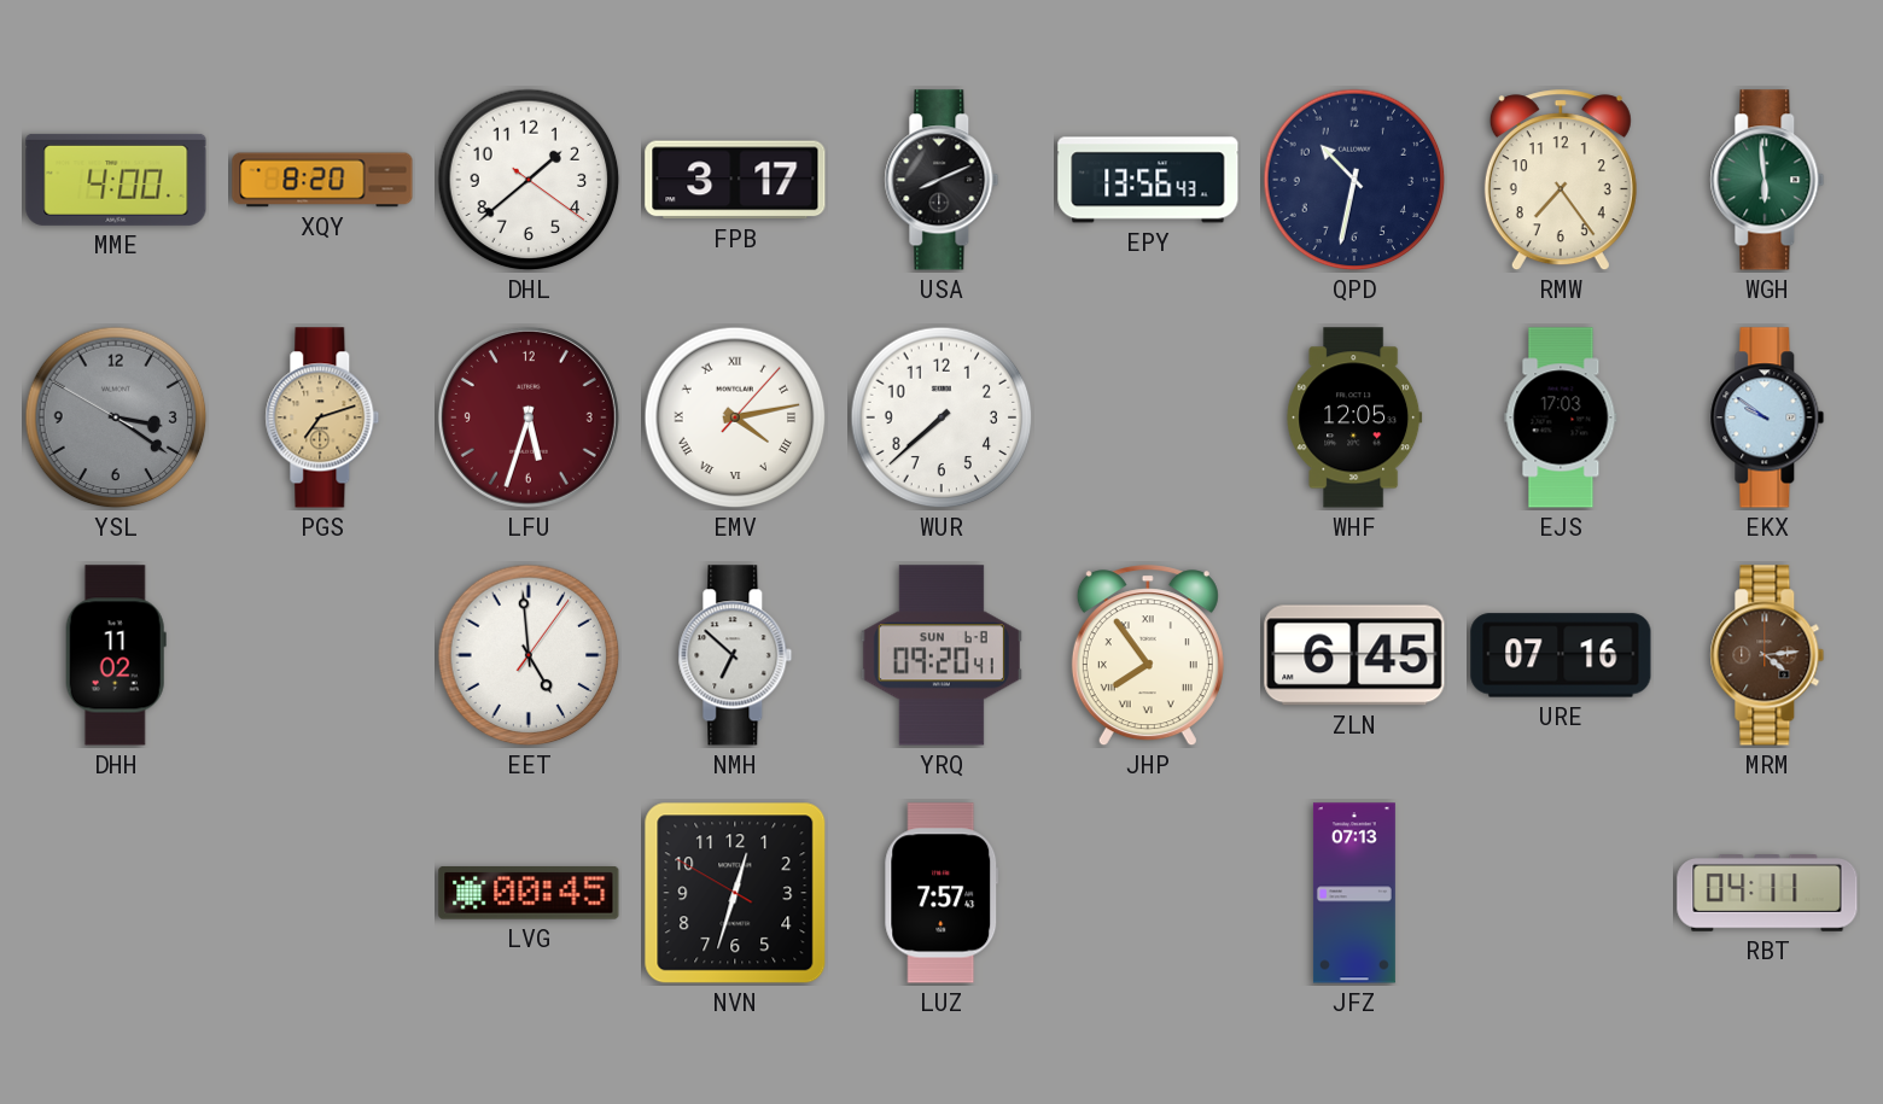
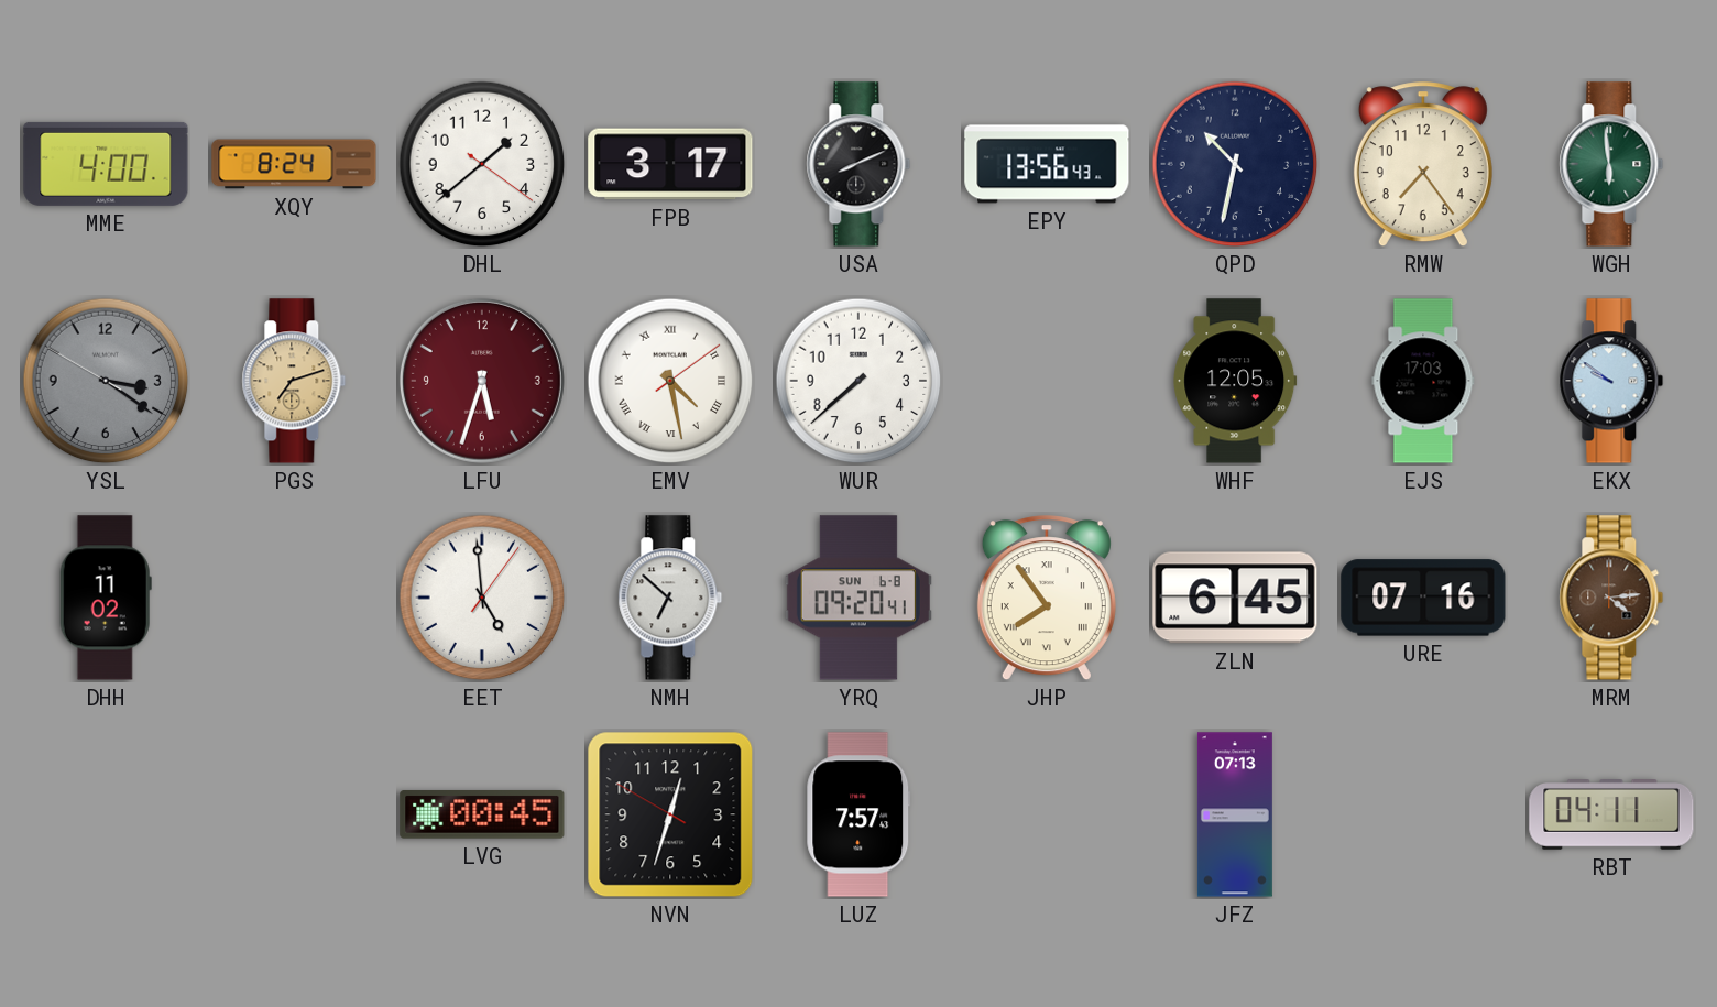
XQY: 8:20 -> 8:24
EMV: 4:13 -> 4:28
